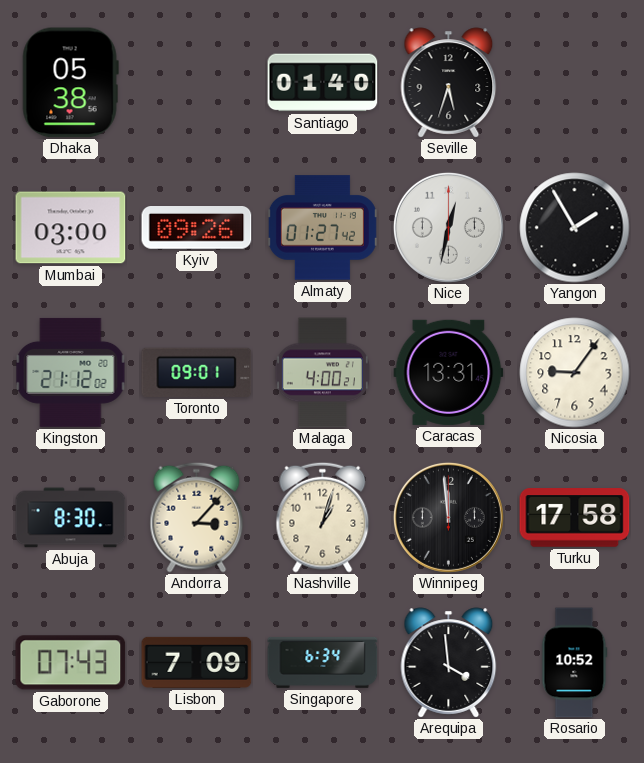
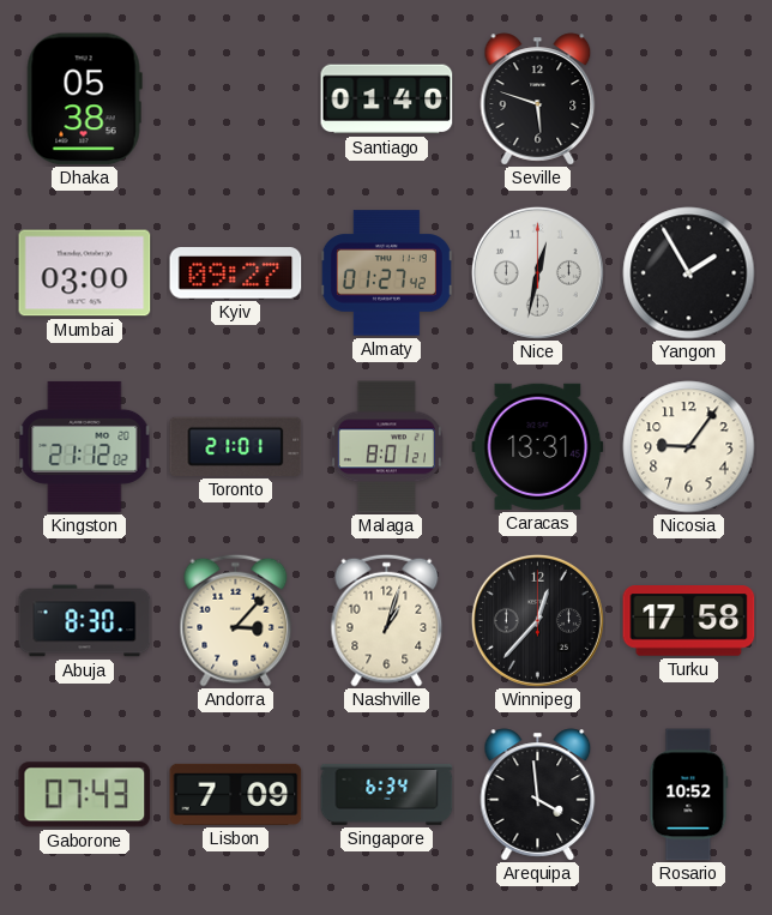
Seville: 5:33 -> 5:48
Kyiv: 09:26 -> 09:27
Toronto: 09:01 -> 21:01
Malaga: 4:00 -> 8:01
Winnipeg: 11:59 -> 12:37
